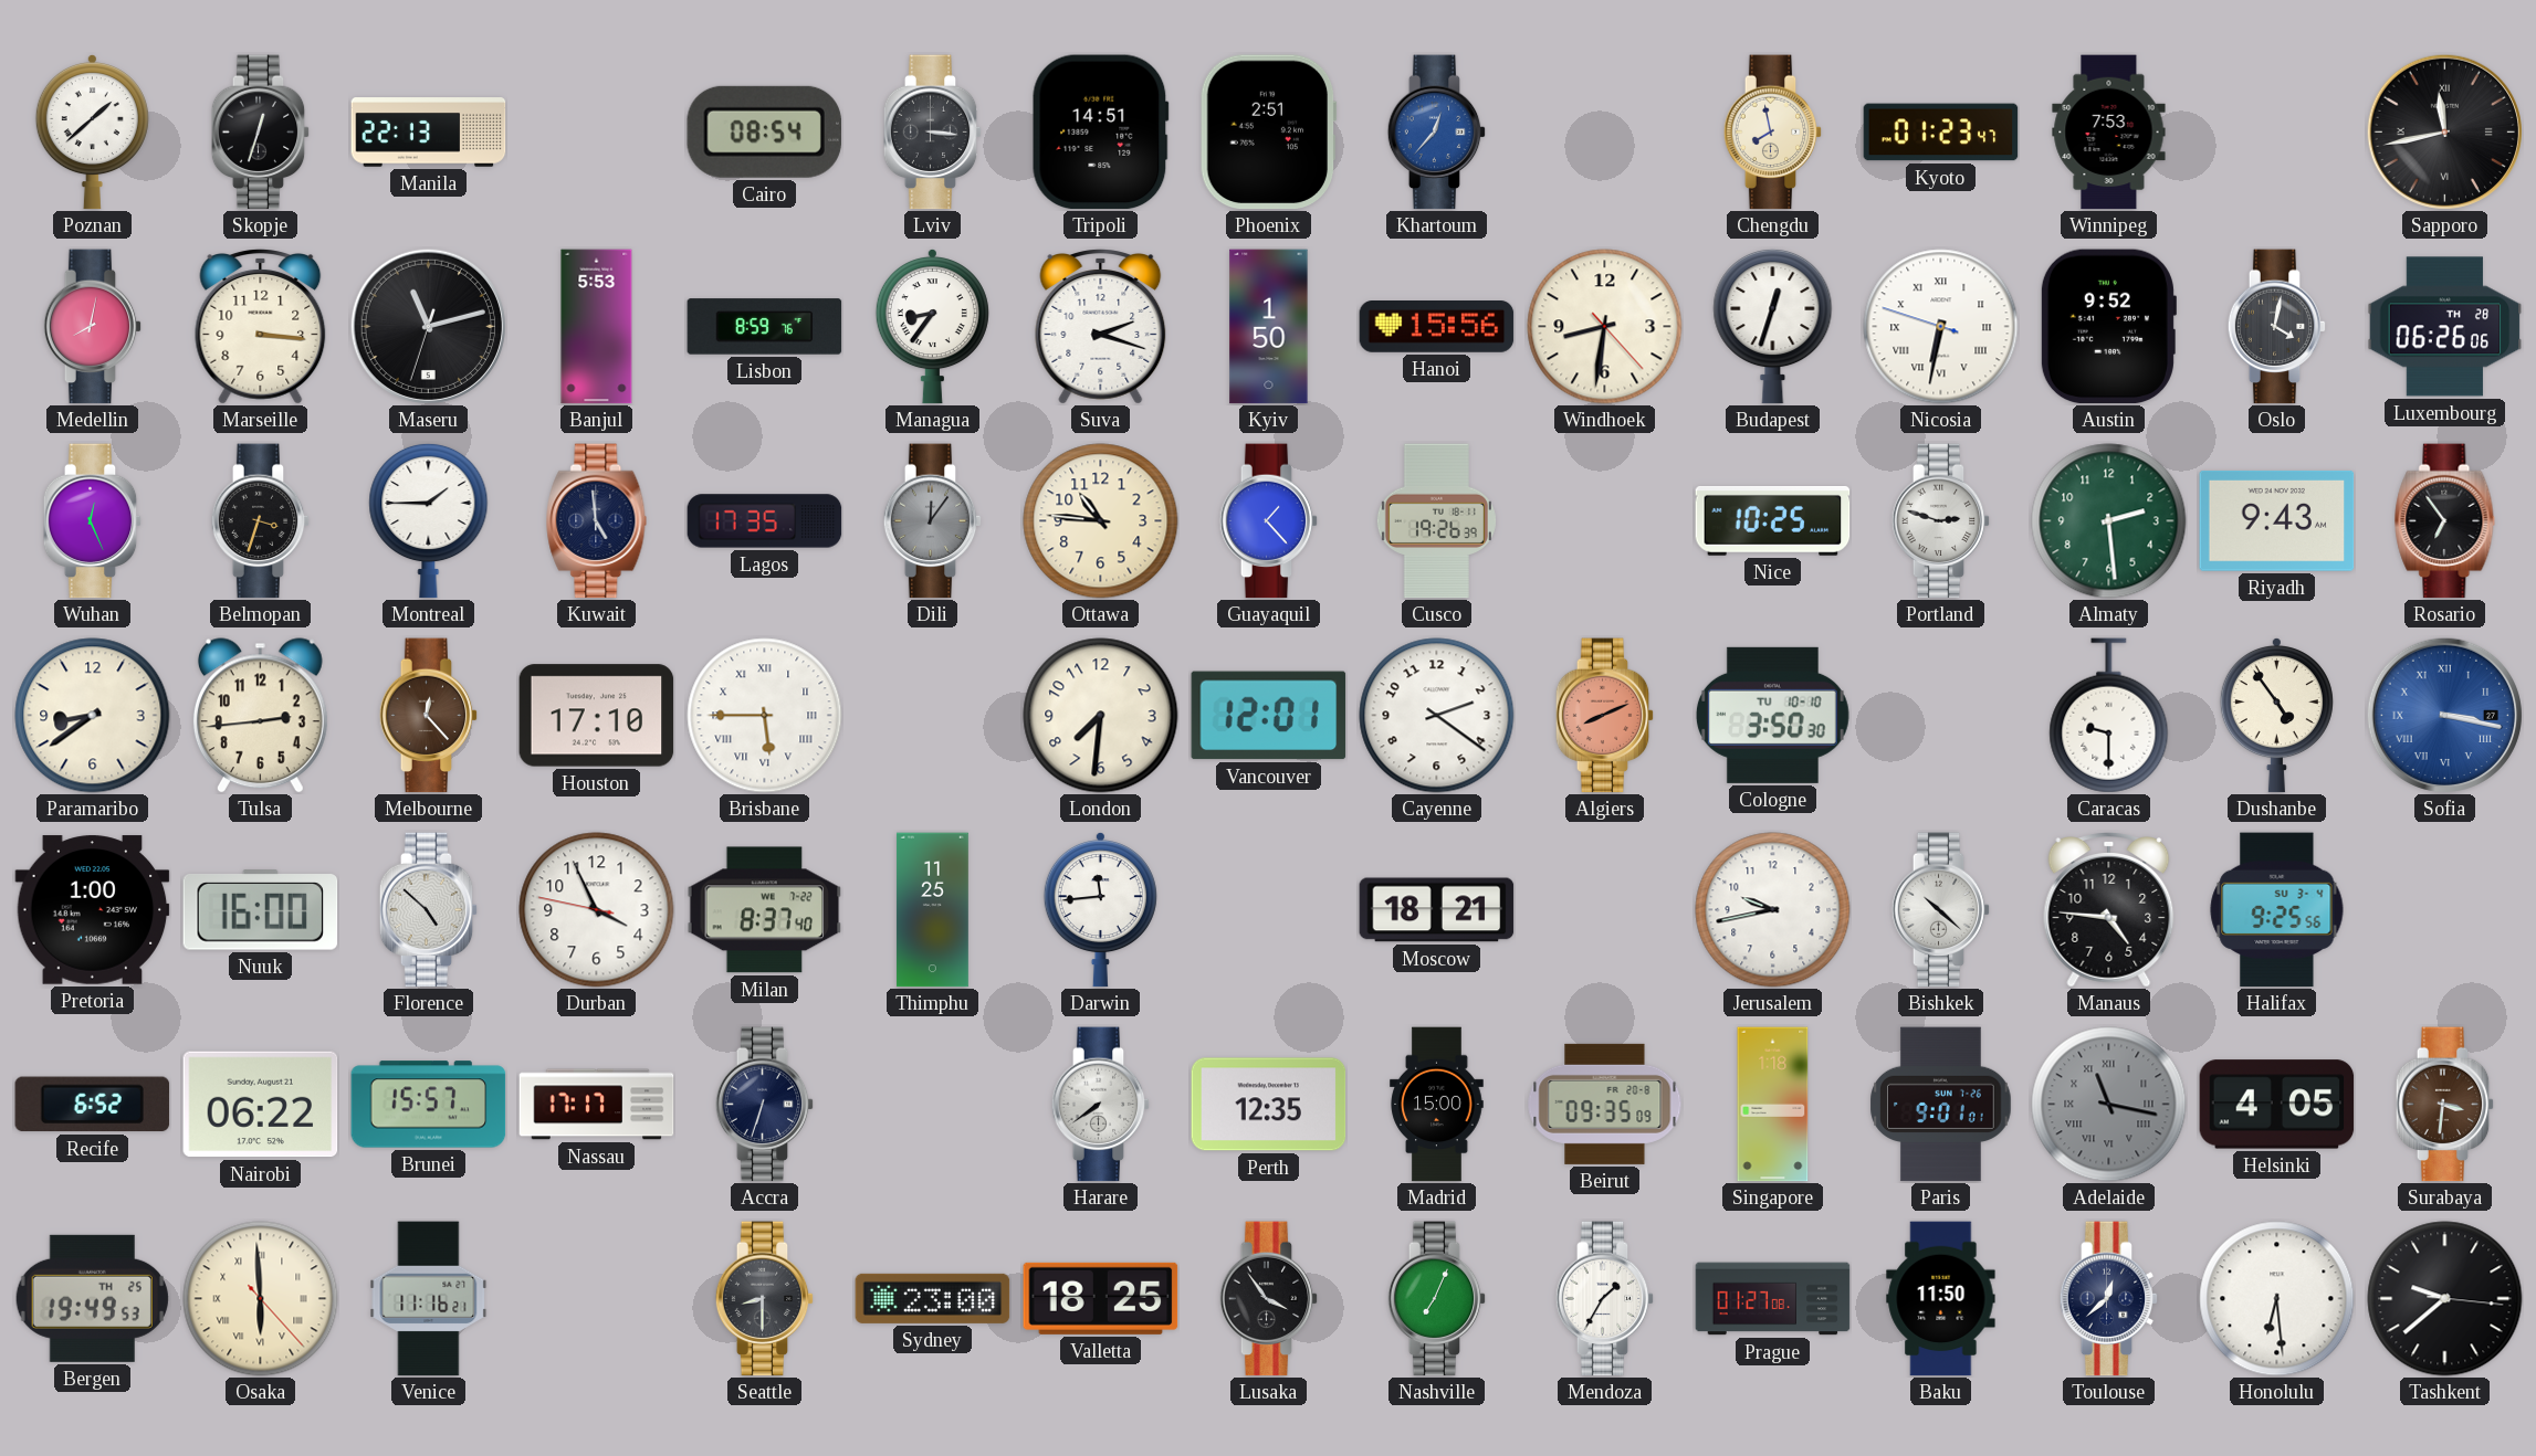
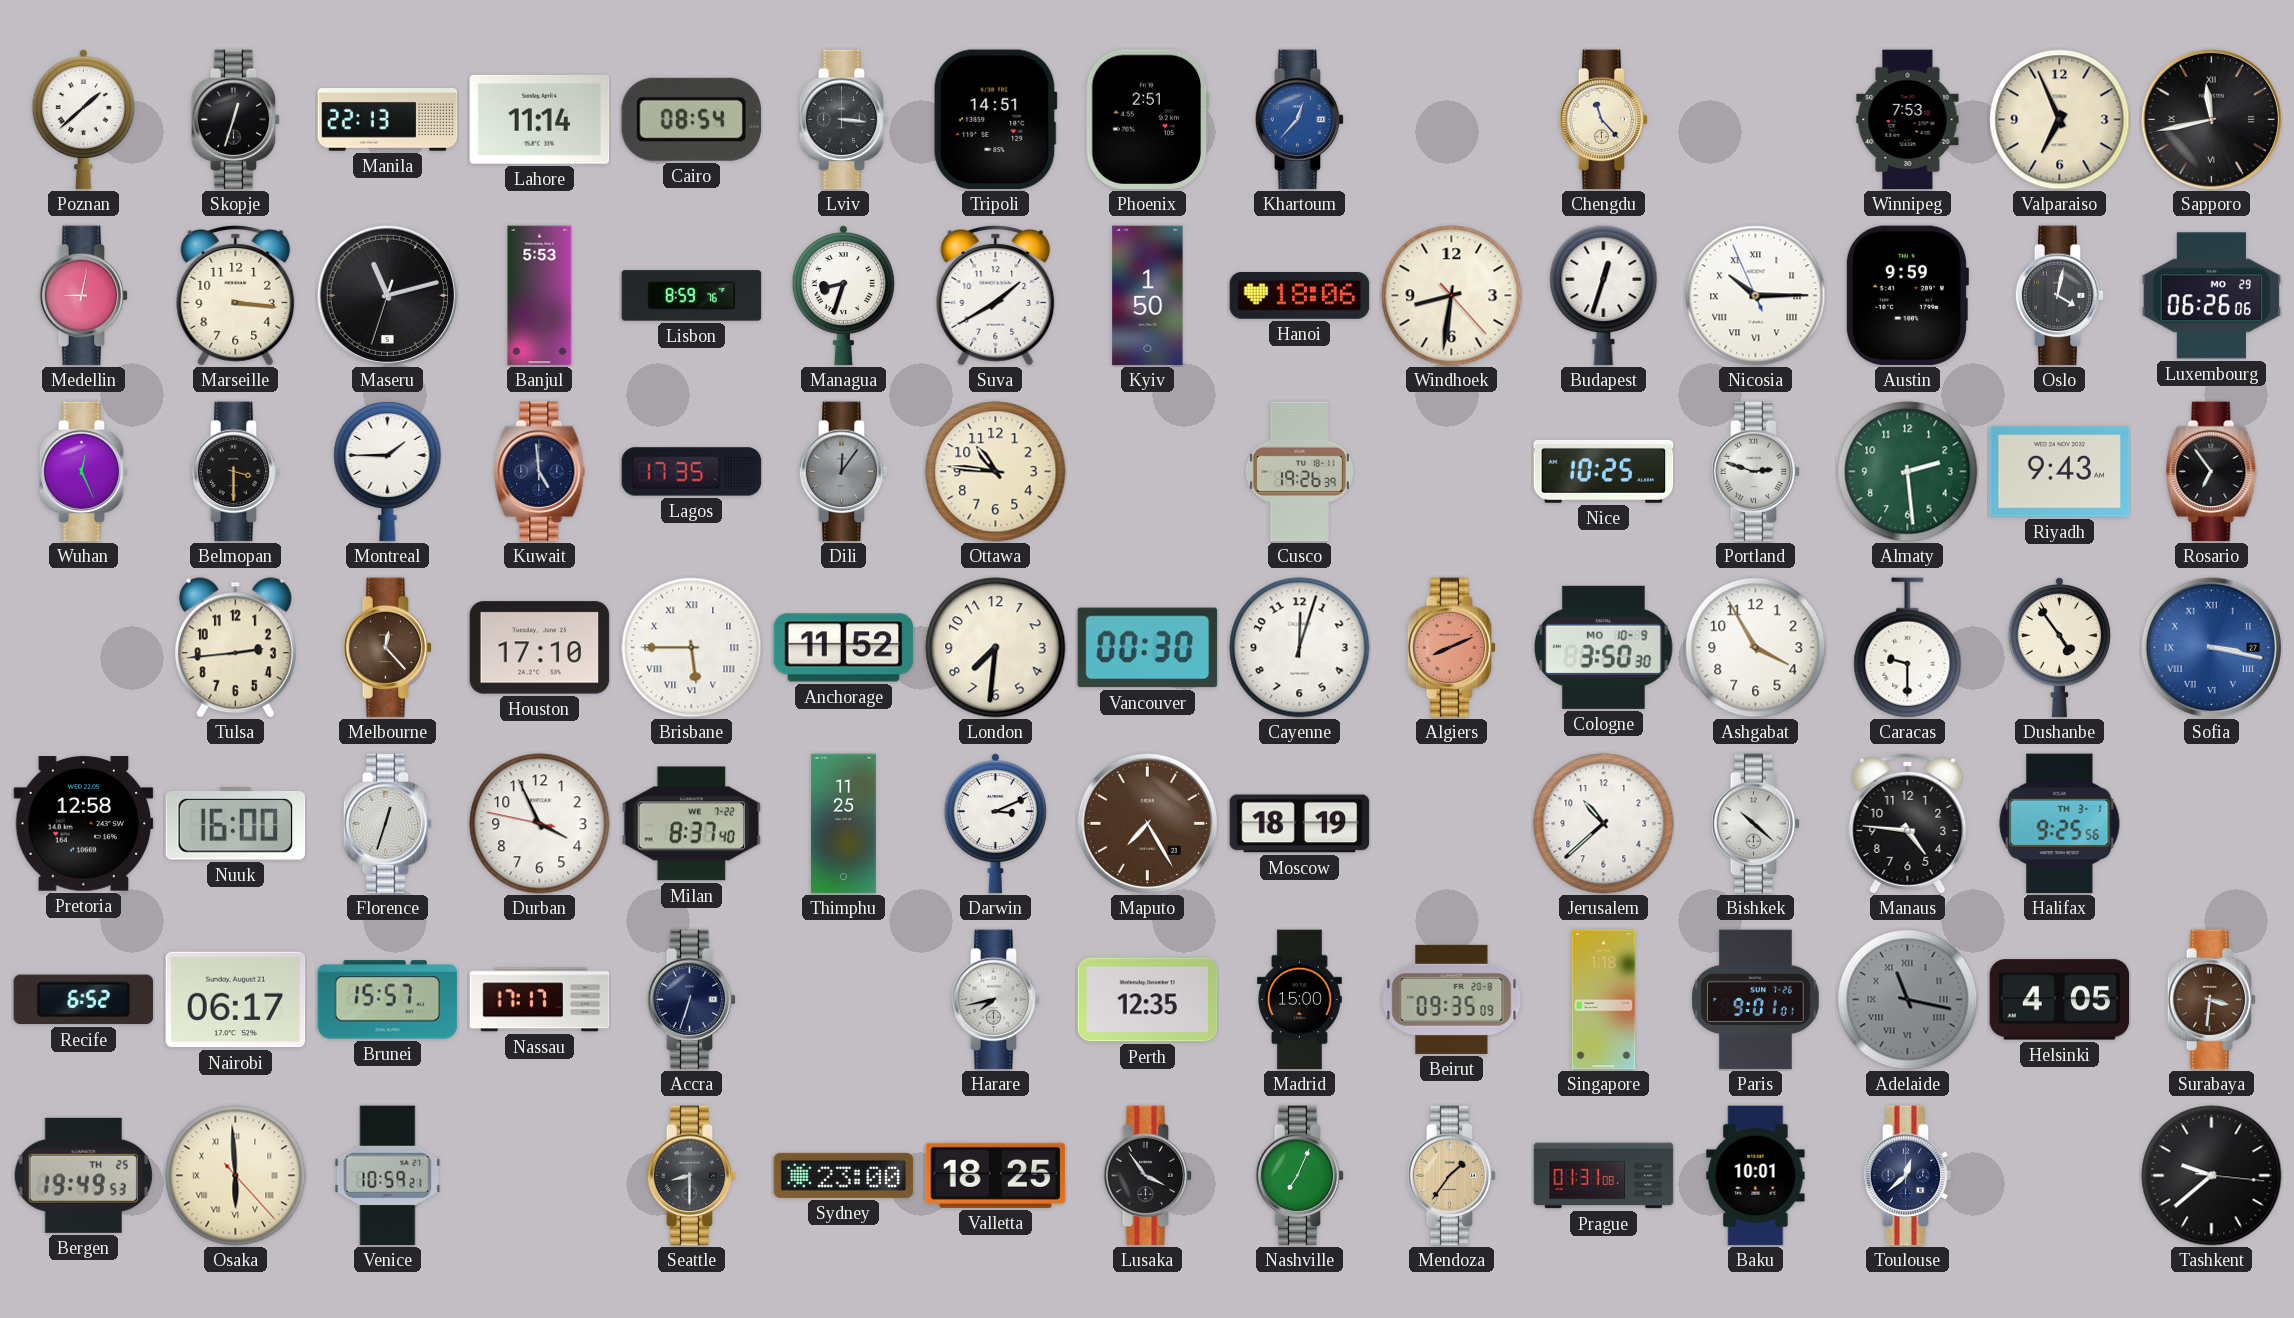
Lahore: none -> 11:14
Chengdu: 7:58 -> 11:23
Kyoto: 01:23 -> none
Valparaiso: none -> 6:56
Medellin: 8:02 -> 9:02
Managua: 8:36 -> 8:33
Suva: 2:18 -> 1:40
Hanoi: 15:56 -> 18:06
Nicosia: 6:31 -> 10:14
Austin: 9:52 -> 9:59
Luxembourg date: TH 28 -> MO 29
Belmopan: 3:33 -> 3:30
Guayaquil: 1:23 -> none
Paramaribo: 8:39 -> none
Anchorage: none -> 11:52
Vancouver: 12:01 -> 00:30
Cayenne: 2:21 -> 12:03
Cologne date: TU 10-10 -> MO 10-9
Ashgabat: none -> 3:55
Pretoria: 1:00 -> 12:58
Florence: 4:52 -> 12:33
Darwin: 11:44 -> 3:11
Maputo: none -> 7:25
Moscow: 18:21 -> 18:19
Jerusalem: 9:43 -> 10:38
Halifax date: SU 3-4 -> TH 3-1
Nairobi: 06:22 -> 06:17
Harare: 7:39 -> 7:43
Venice: 11:16 -> 10:59
Mendoza: 1:35 -> 1:36
Mendoza dial: white -> champagne
Prague: 01:27 -> 01:31
Baku: 11:50 -> 10:01
Honolulu: 6:29 -> none
